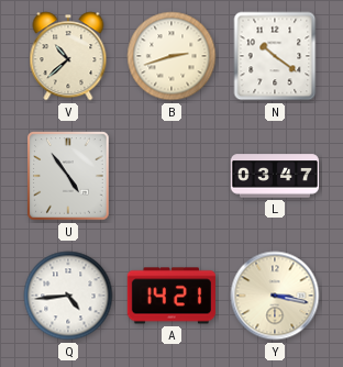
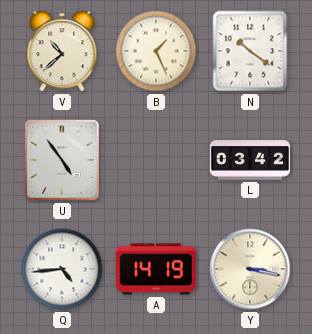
B: 2:42 -> 1:26
L: 03:47 -> 03:42
A: 14:21 -> 14:19
